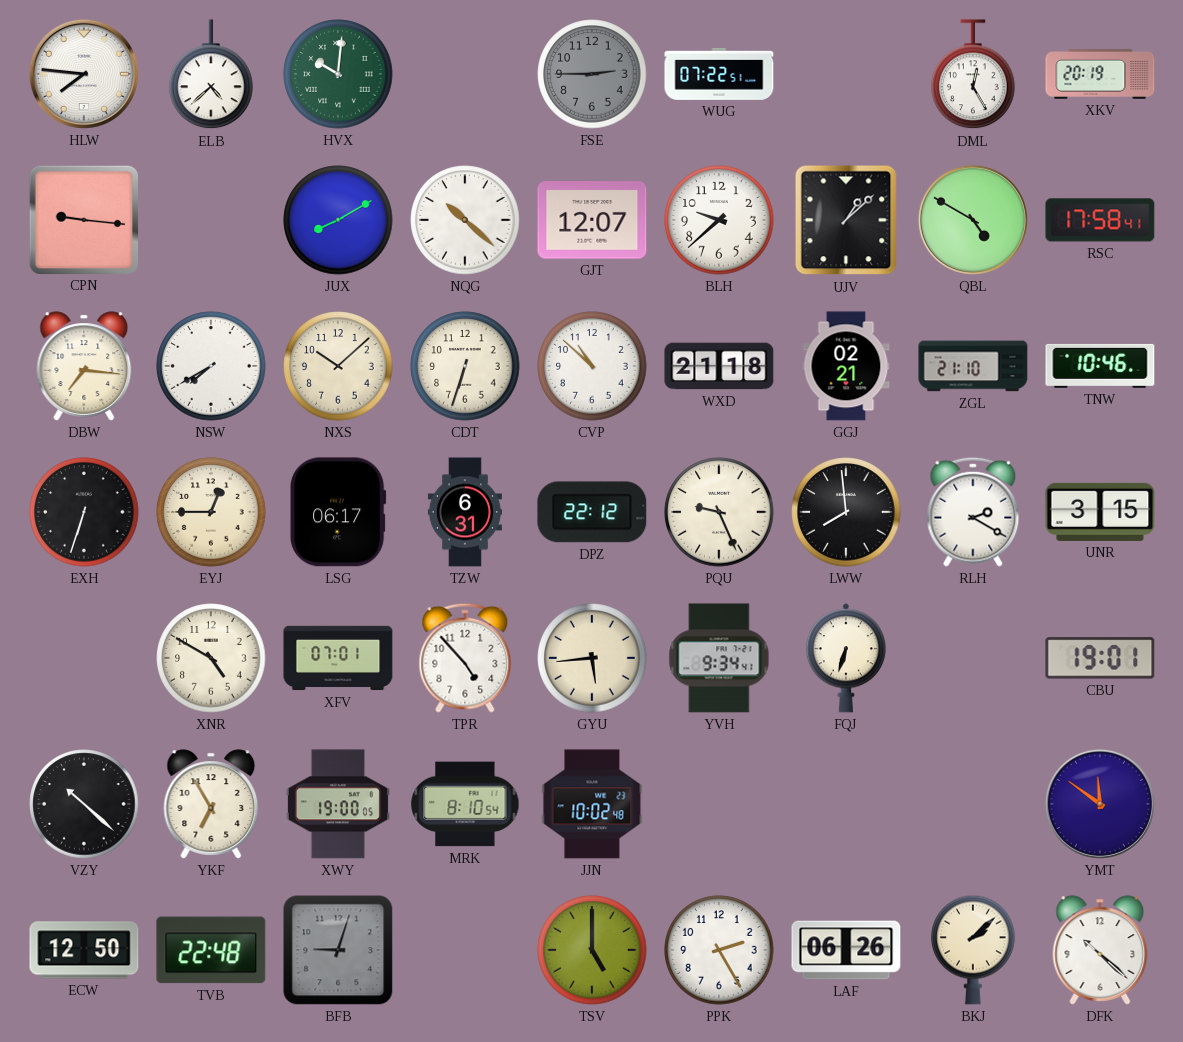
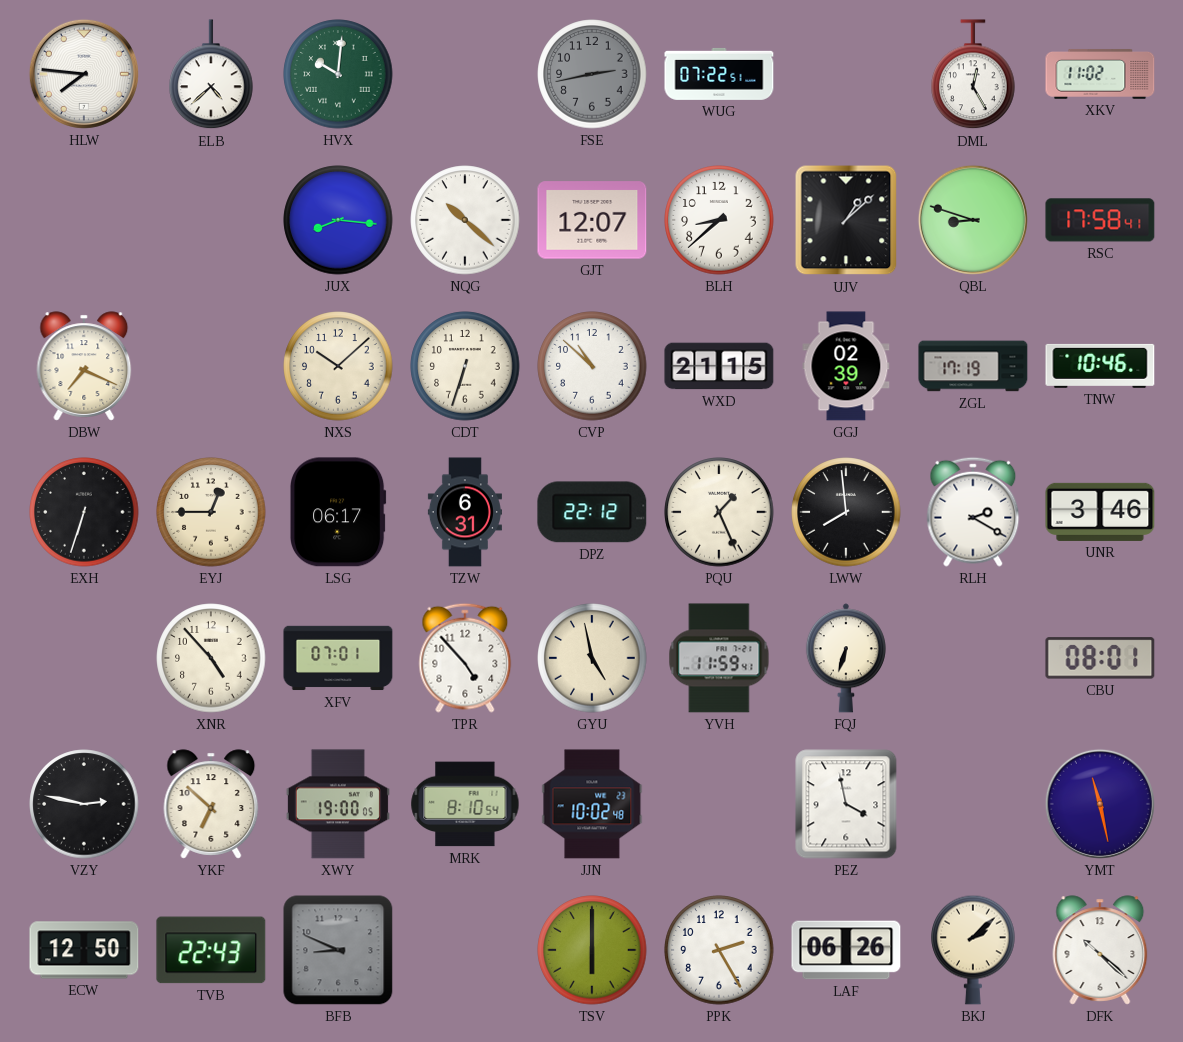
FSE: 2:45 -> 2:43
XKV: 20:19 -> 11:02
CPN: 9:16 -> none
JUX: 8:10 -> 8:16
BLH: 9:38 -> 8:38
QBL: 4:50 -> 8:48
DBW: 7:16 -> 7:19
NSW: 7:40 -> none
WXD: 21:18 -> 21:15
GGJ: 02:21 -> 02:39
ZGL: 21:10 -> 17:19
PQU: 9:26 -> 1:26
UNR: 3:15 -> 3:46
XNR: 4:50 -> 4:53
GYU: 5:44 -> 4:58
YVH: 9:34 -> 11:59
CBU: 19:01 -> 08:01
VZY: 10:22 -> 2:47
YKF: 6:55 -> 6:52
PEZ: none -> 3:58
YMT: 11:51 -> 11:28
TVB: 22:48 -> 22:43
BFB: 9:03 -> 8:49
TSV: 5:00 -> 6:00
